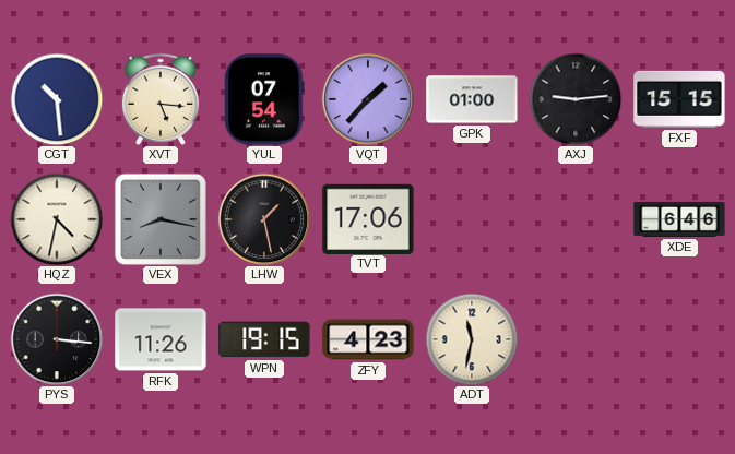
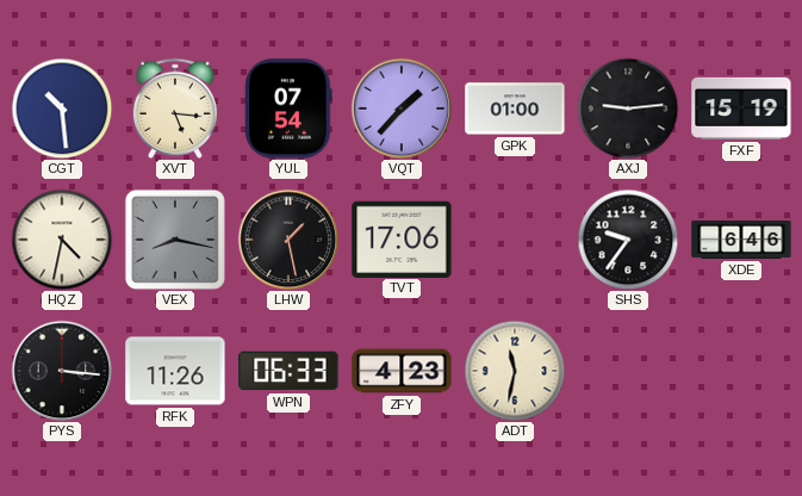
FXF: 15:15 -> 15:19
SHS: none -> 9:36
WPN: 19:15 -> 06:33
